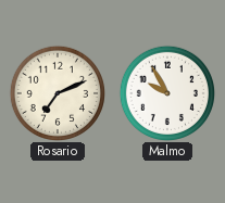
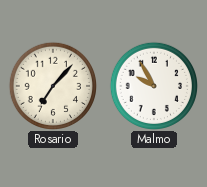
Rosario: 7:11 -> 7:07
